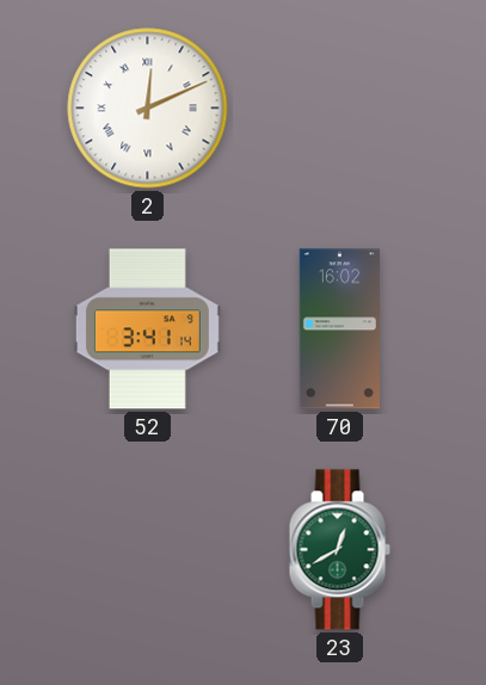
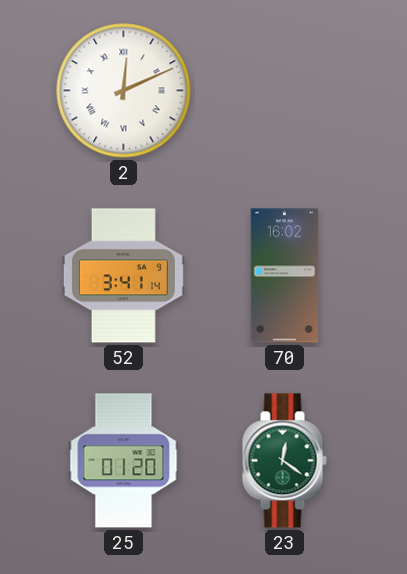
25: none -> 01:20
23: 12:40 -> 12:21
